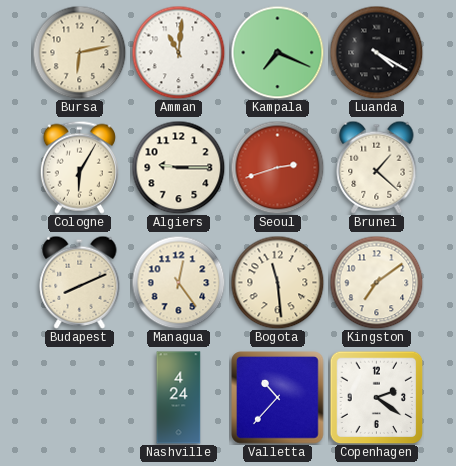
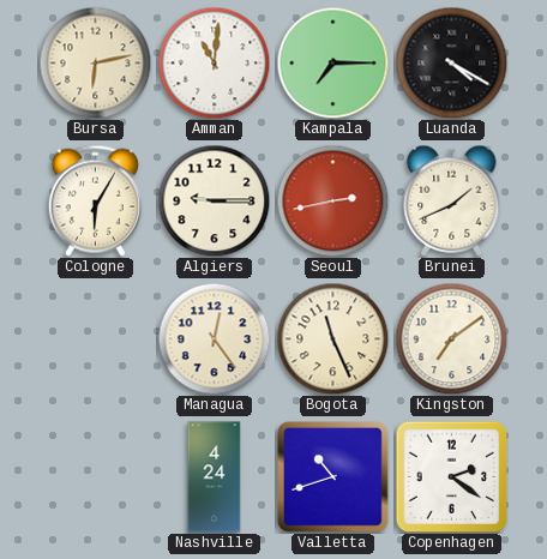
Kampala: 7:19 -> 7:15
Seoul: 2:42 -> 2:43
Brunei: 1:22 -> 1:41
Budapest: 8:11 -> none
Bogota: 11:29 -> 11:26
Valletta: 10:37 -> 10:42
